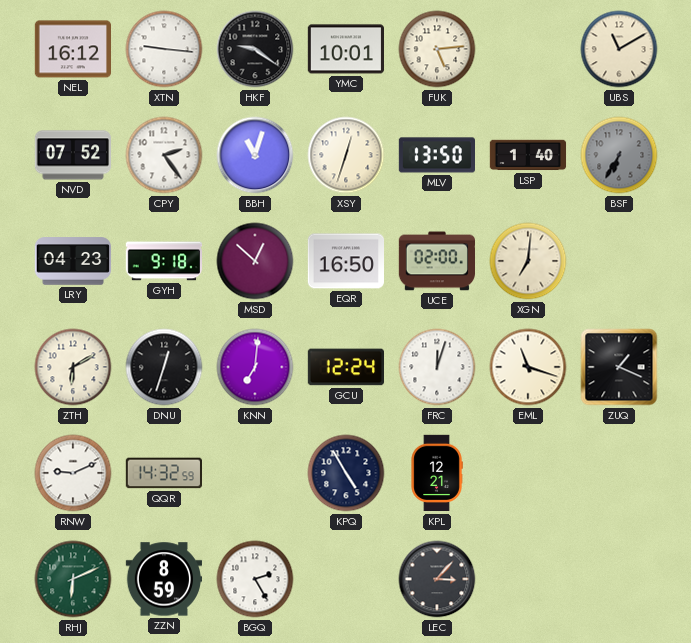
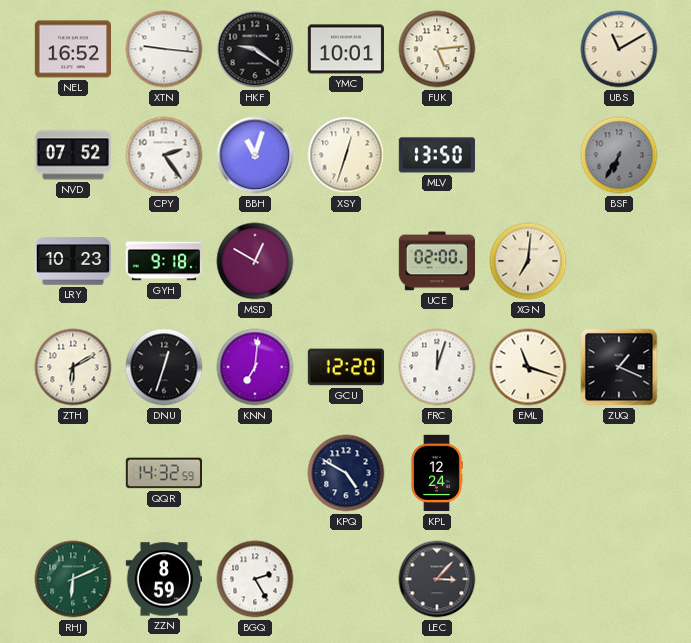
NEL: 16:12 -> 16:52
LSP: 1:40 -> none
LRY: 04:23 -> 10:23
MSD: 12:52 -> 12:50
EQR: 16:50 -> none
GCU: 12:24 -> 12:20
RNW: 9:11 -> none
KPQ: 4:55 -> 4:50
KPL: 12:21 -> 12:24
